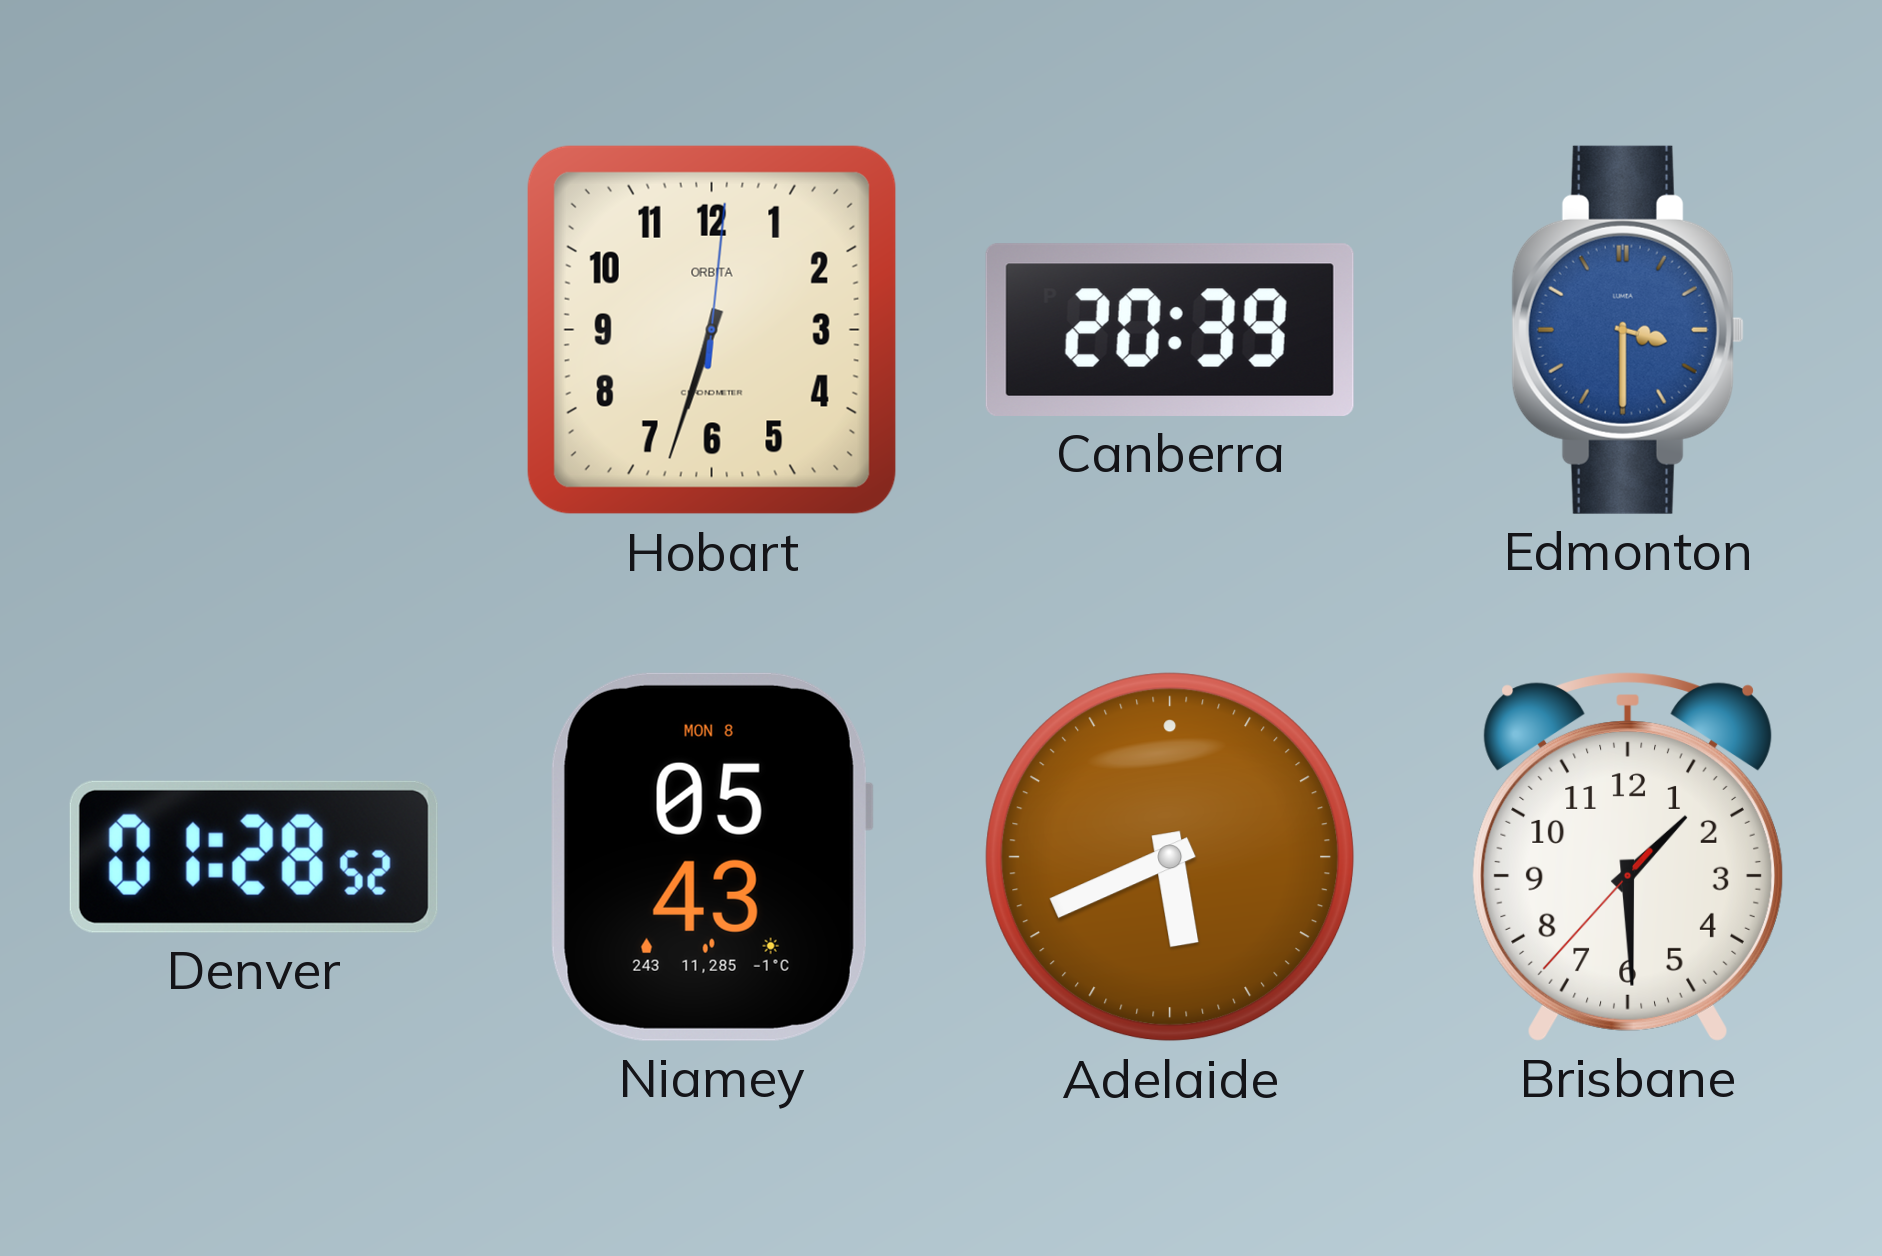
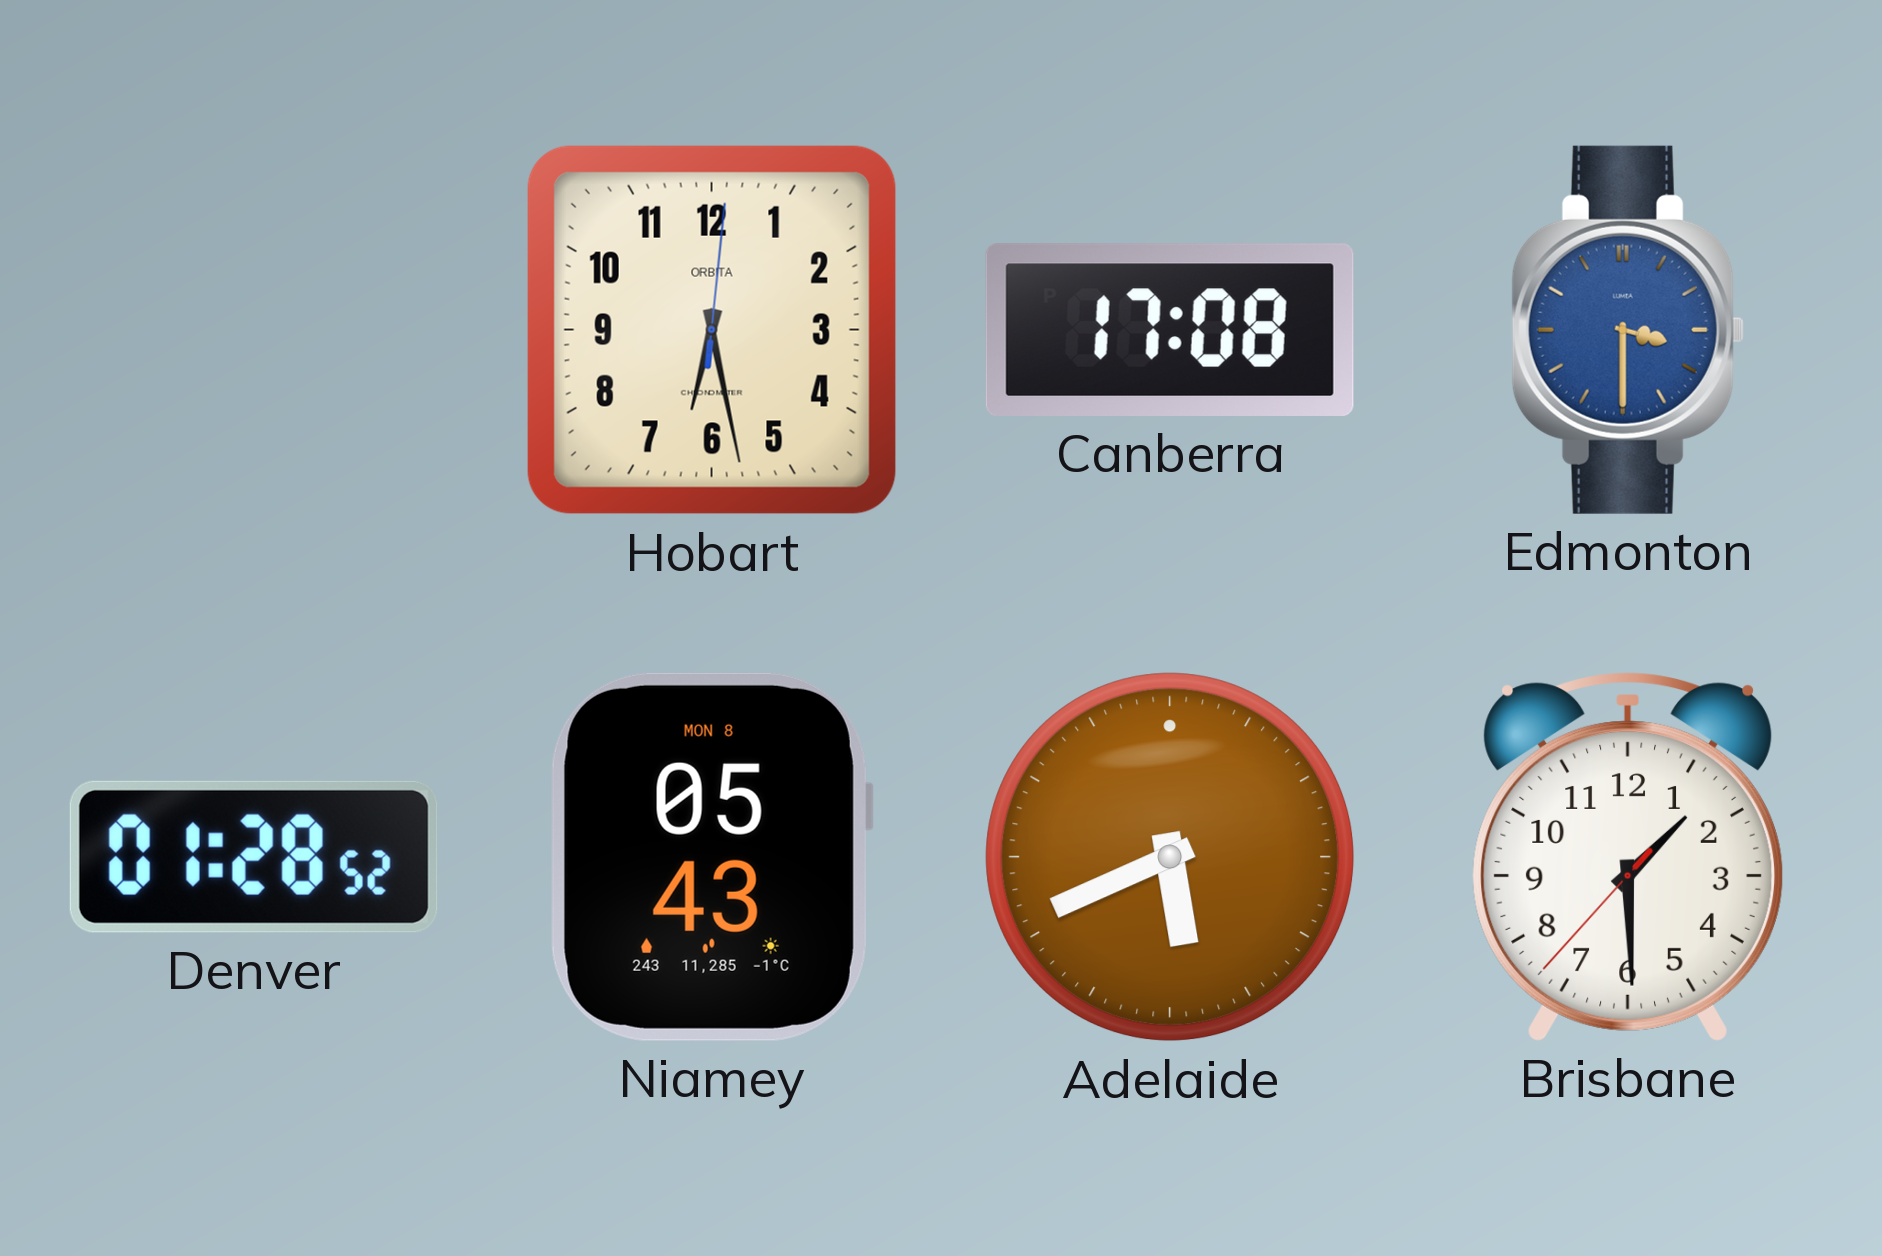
Hobart: 6:33 -> 6:28
Canberra: 20:39 -> 17:08
